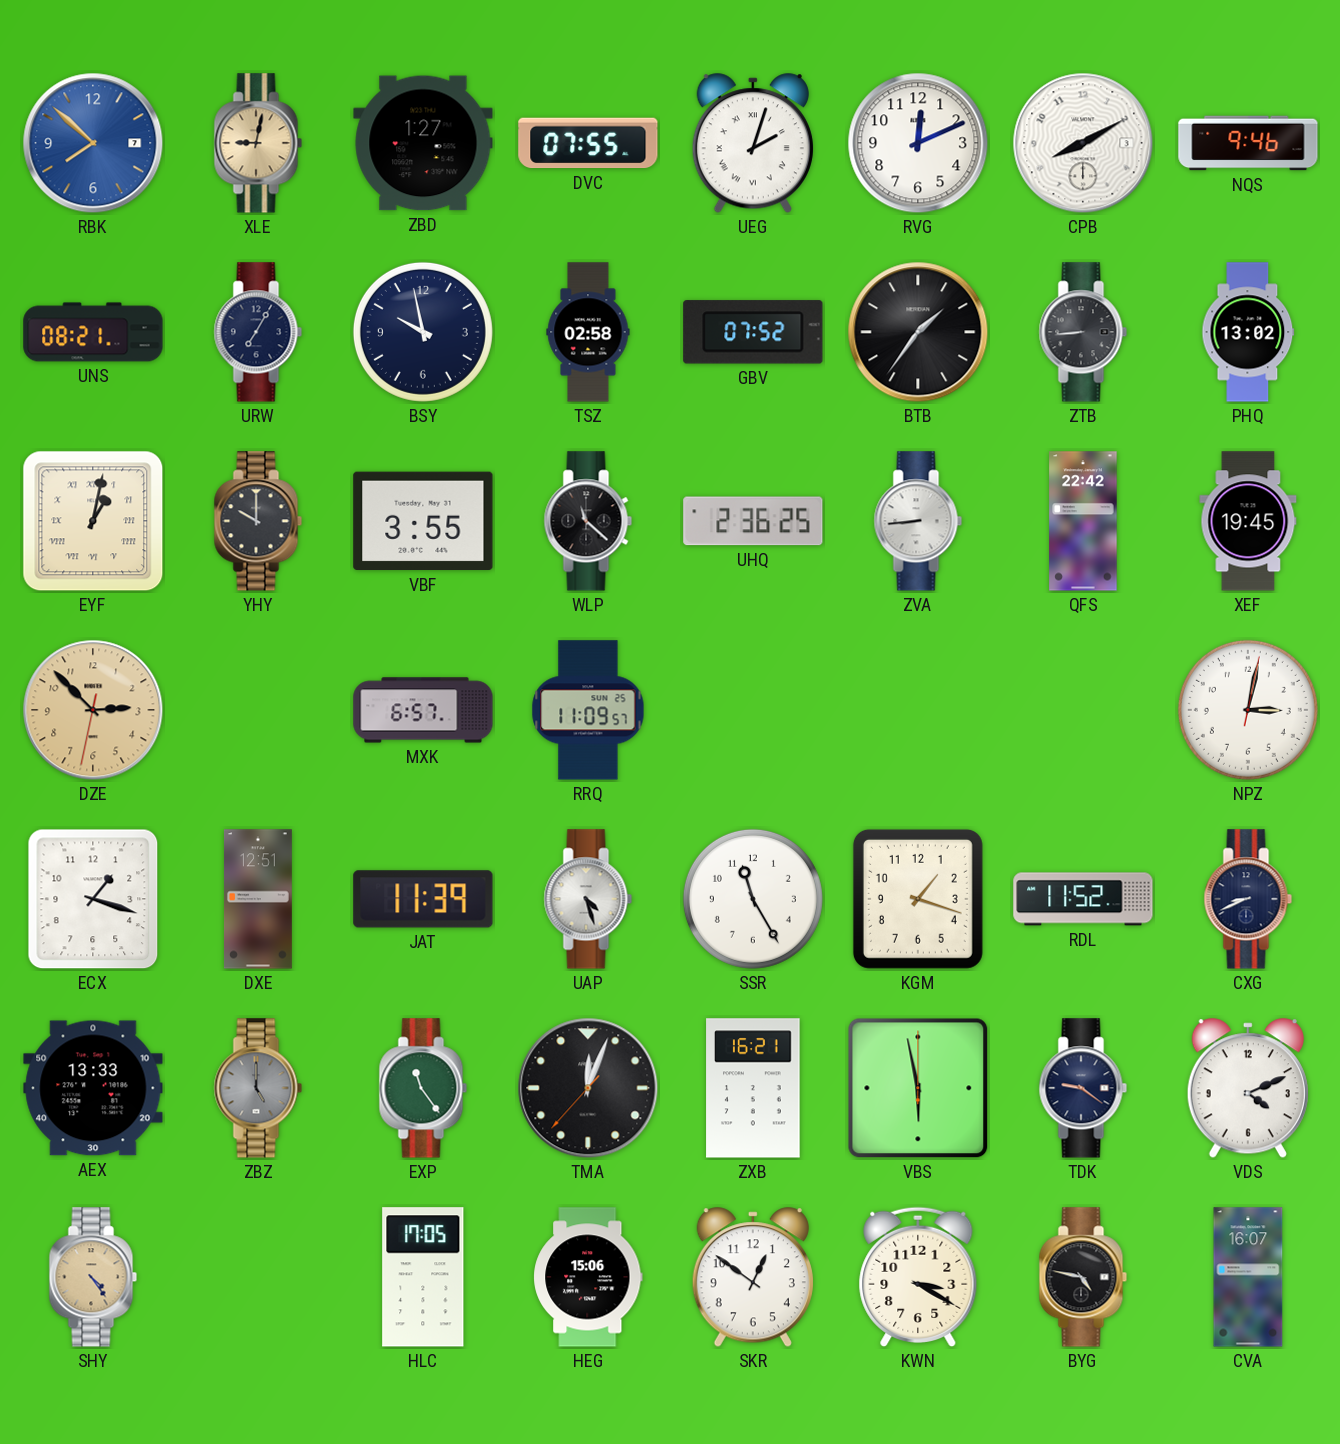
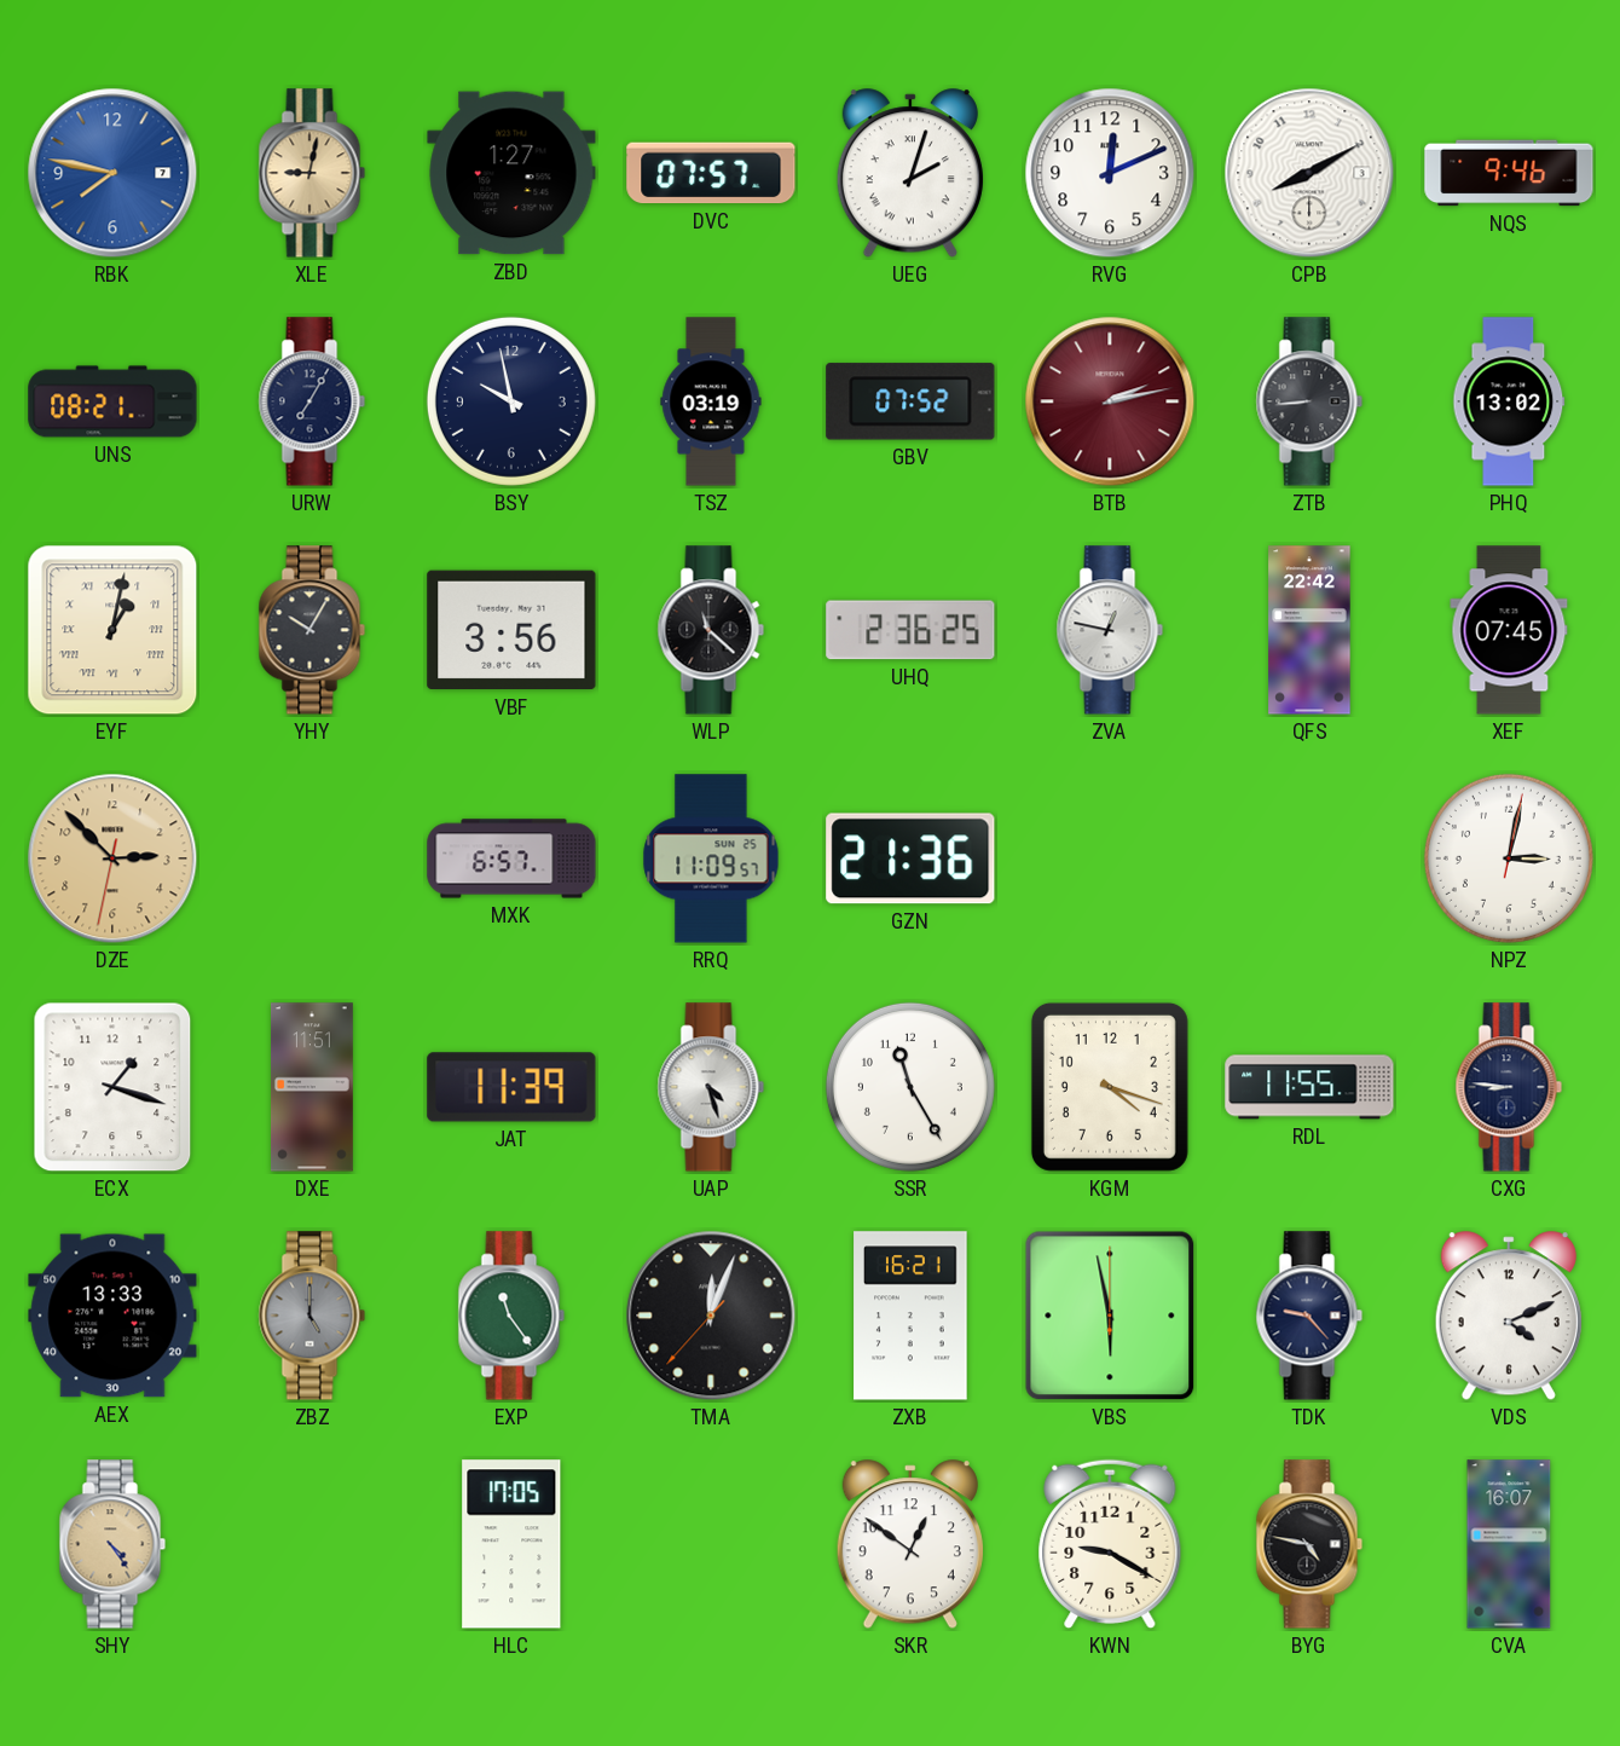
RBK: 7:52 -> 7:47
DVC: 07:55 -> 07:57
TSZ: 02:58 -> 03:19
BTB: 1:36 -> 2:13
BTB dial: black -> burgundy
YHY: 10:00 -> 10:05
VBF: 3:55 -> 3:56
ZVA: 8:44 -> 12:47
XEF: 19:45 -> 07:45
GZN: none -> 21:36
DXE: 12:51 -> 11:51
KGM: 1:18 -> 4:18
RDL: 11:52 -> 11:55
CXG: 8:41 -> 8:46
TDK: 9:21 -> 9:23
HEG: 15:06 -> none
KWN: 3:20 -> 9:20
